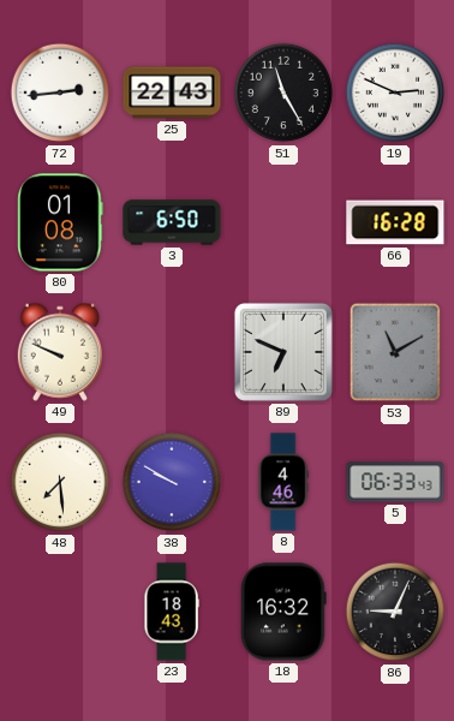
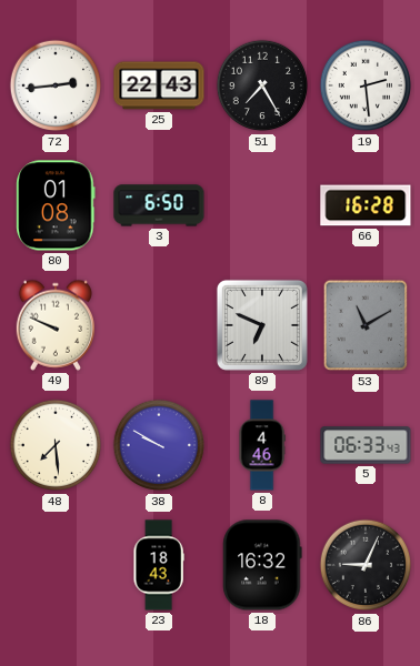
51: 11:25 -> 7:25
19: 2:49 -> 2:29
